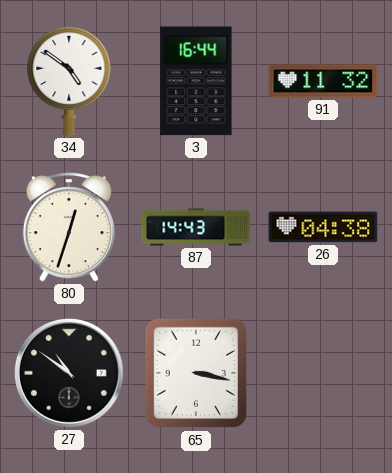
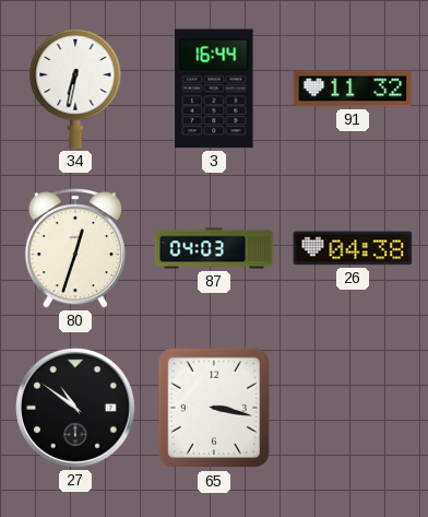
34: 4:51 -> 6:32
87: 14:43 -> 04:03
